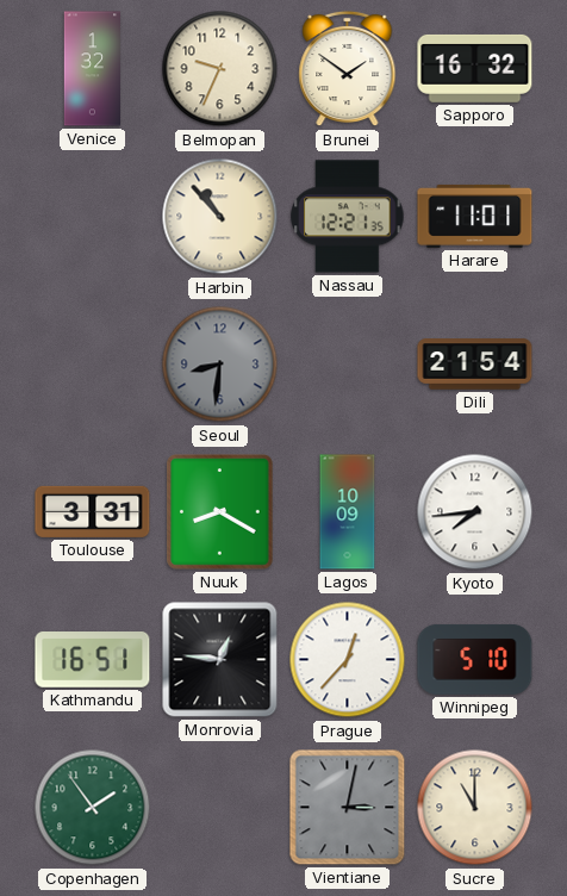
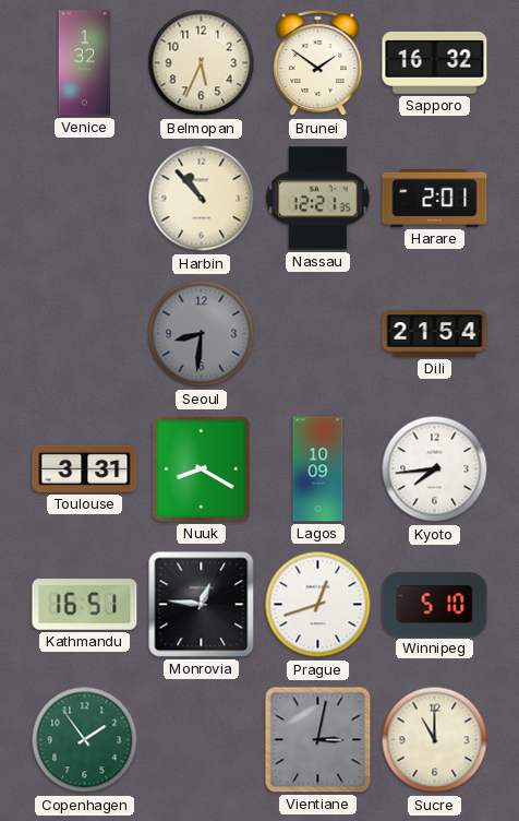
Belmopan: 9:34 -> 5:34
Harare: 11:01 -> 2:01
Prague: 12:37 -> 12:42
